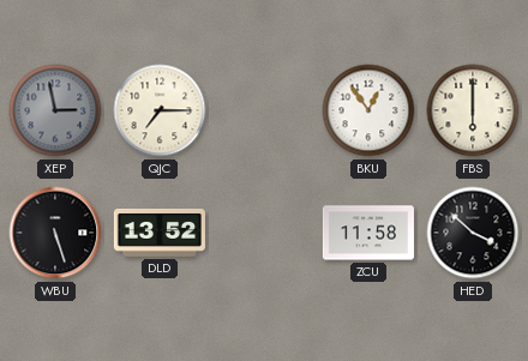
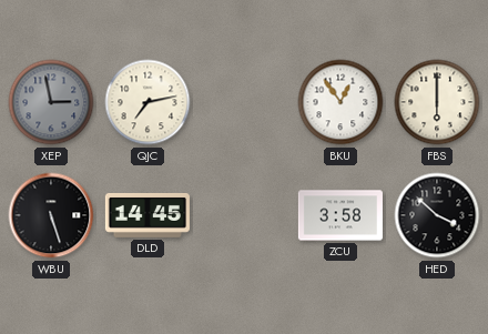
QJC: 7:15 -> 7:13
DLD: 13:52 -> 14:45
ZCU: 11:58 -> 3:58
